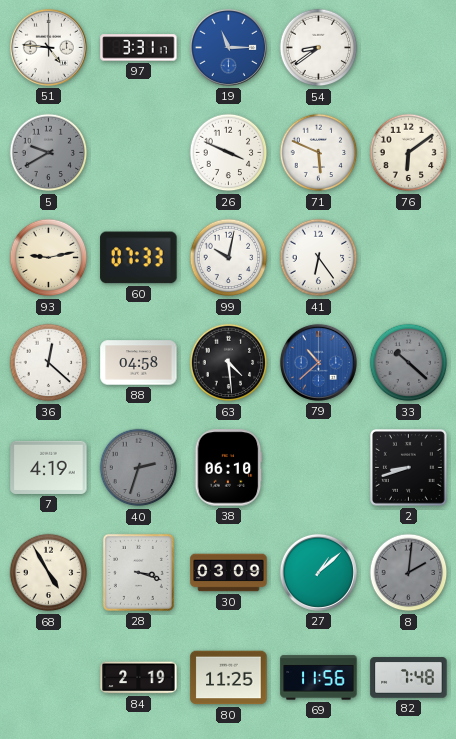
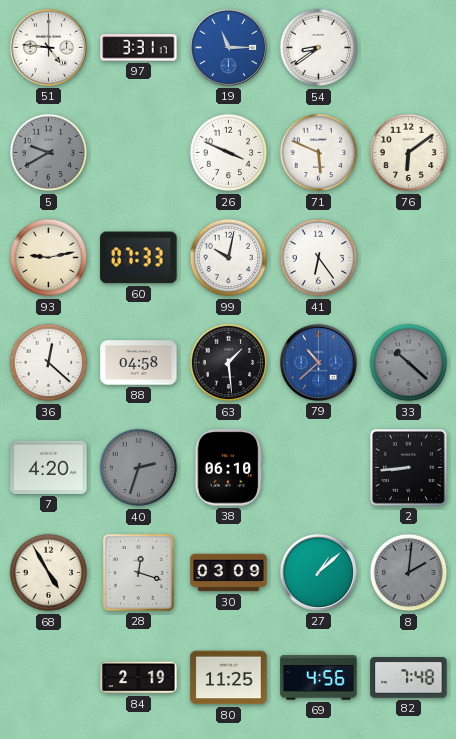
63: 4:29 -> 1:29
7: 4:19 -> 4:20
2: 8:42 -> 8:44
28: 3:18 -> 12:18
69: 11:56 -> 4:56
